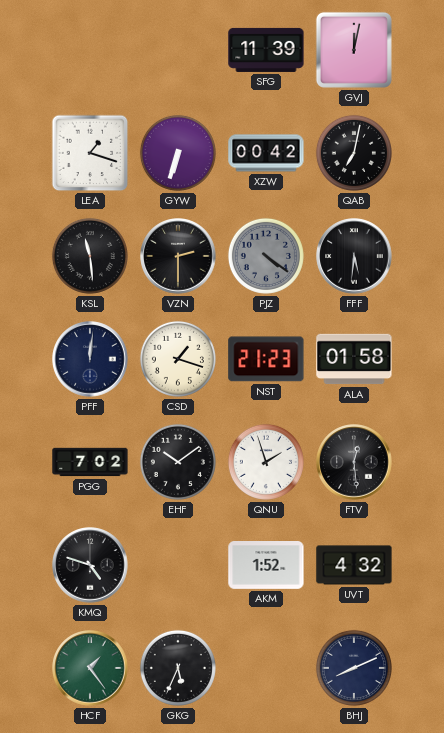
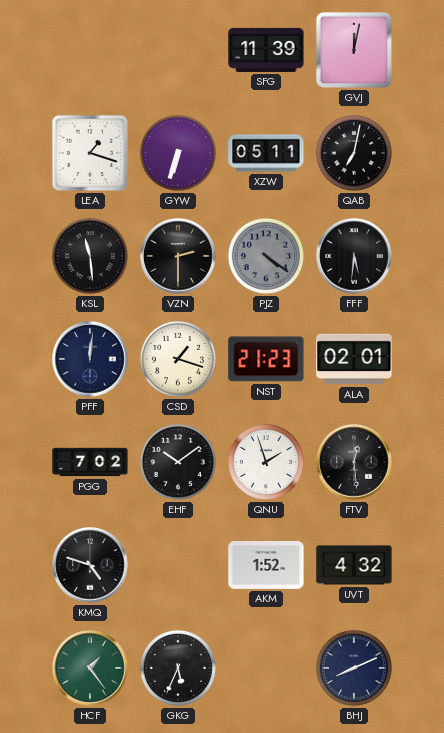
XZW: 00:42 -> 05:11
ALA: 01:58 -> 02:01
